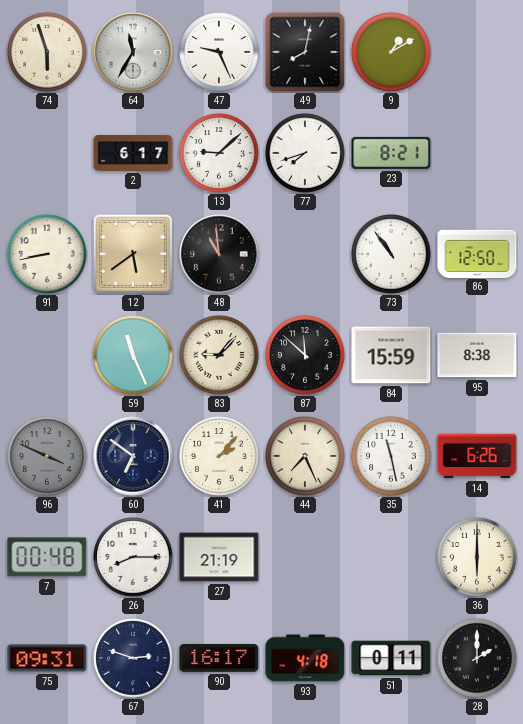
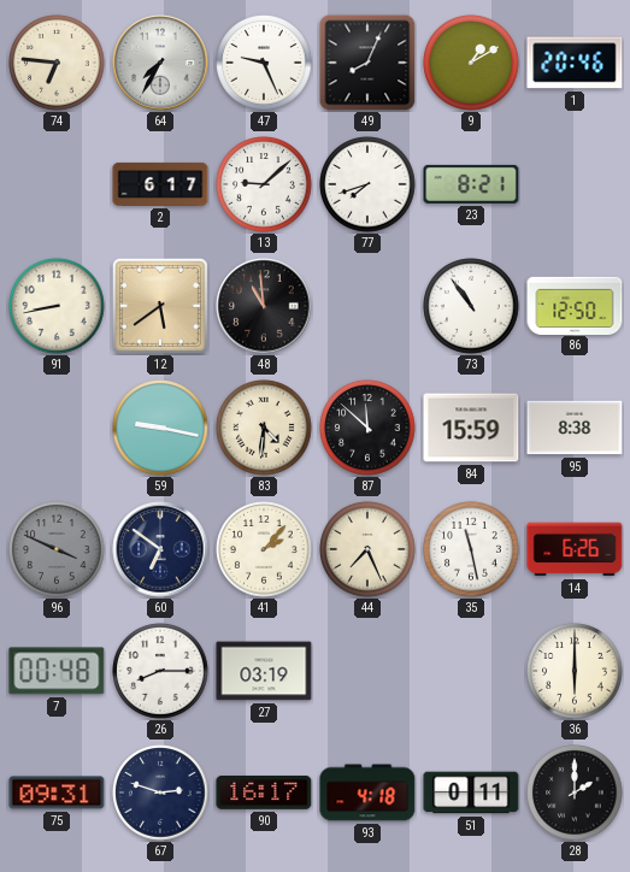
74: 5:57 -> 6:46
64: 11:35 -> 7:35
49: 8:02 -> 8:04
1: none -> 20:46
59: 11:26 -> 9:17
83: 9:07 -> 4:31
27: 21:19 -> 03:19
